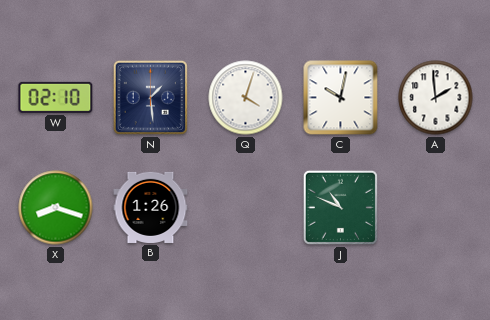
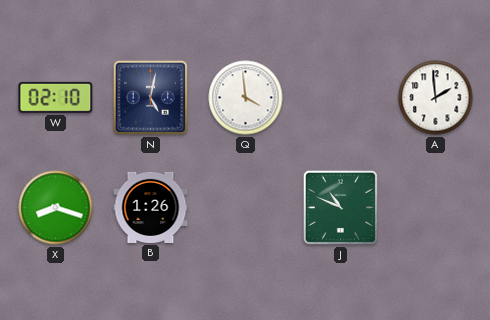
N: 1:29 -> 5:02
Q: 4:03 -> 3:59
C: 10:02 -> none
